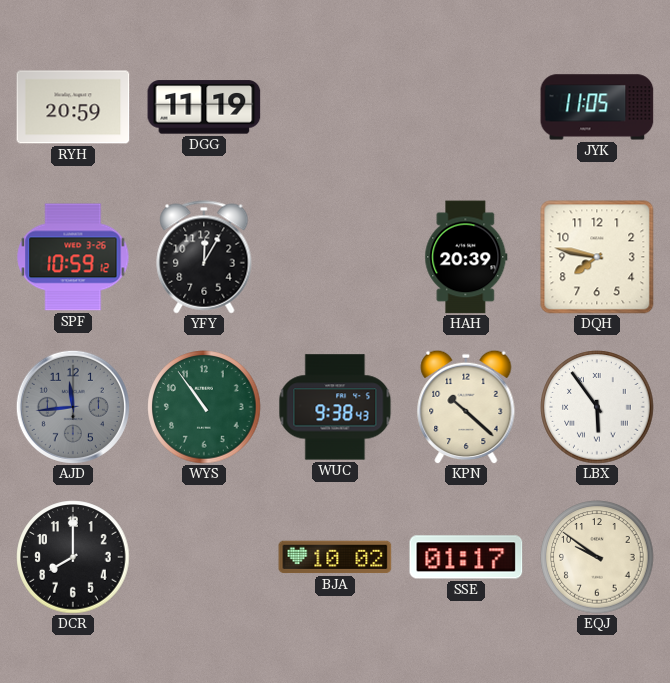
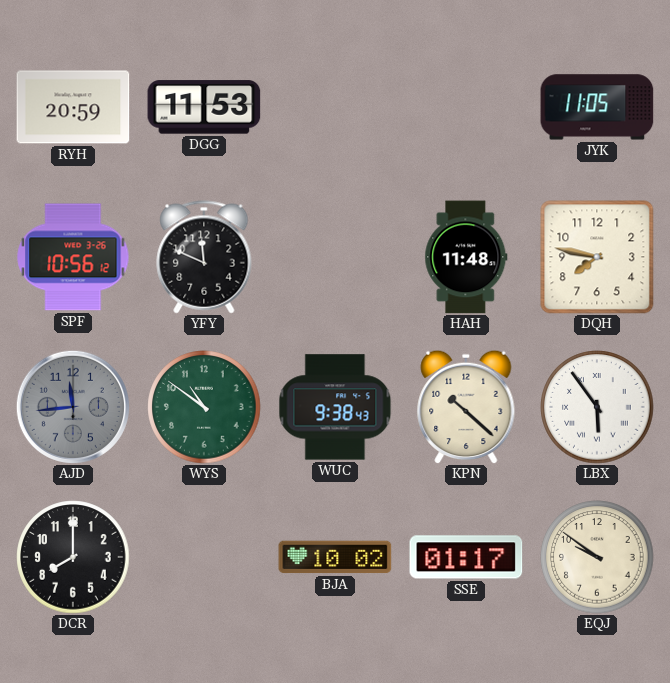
DGG: 11:19 -> 11:53
SPF: 10:59 -> 10:56
YFY: 12:05 -> 11:49
HAH: 20:39 -> 11:48
WYS: 10:54 -> 10:51
